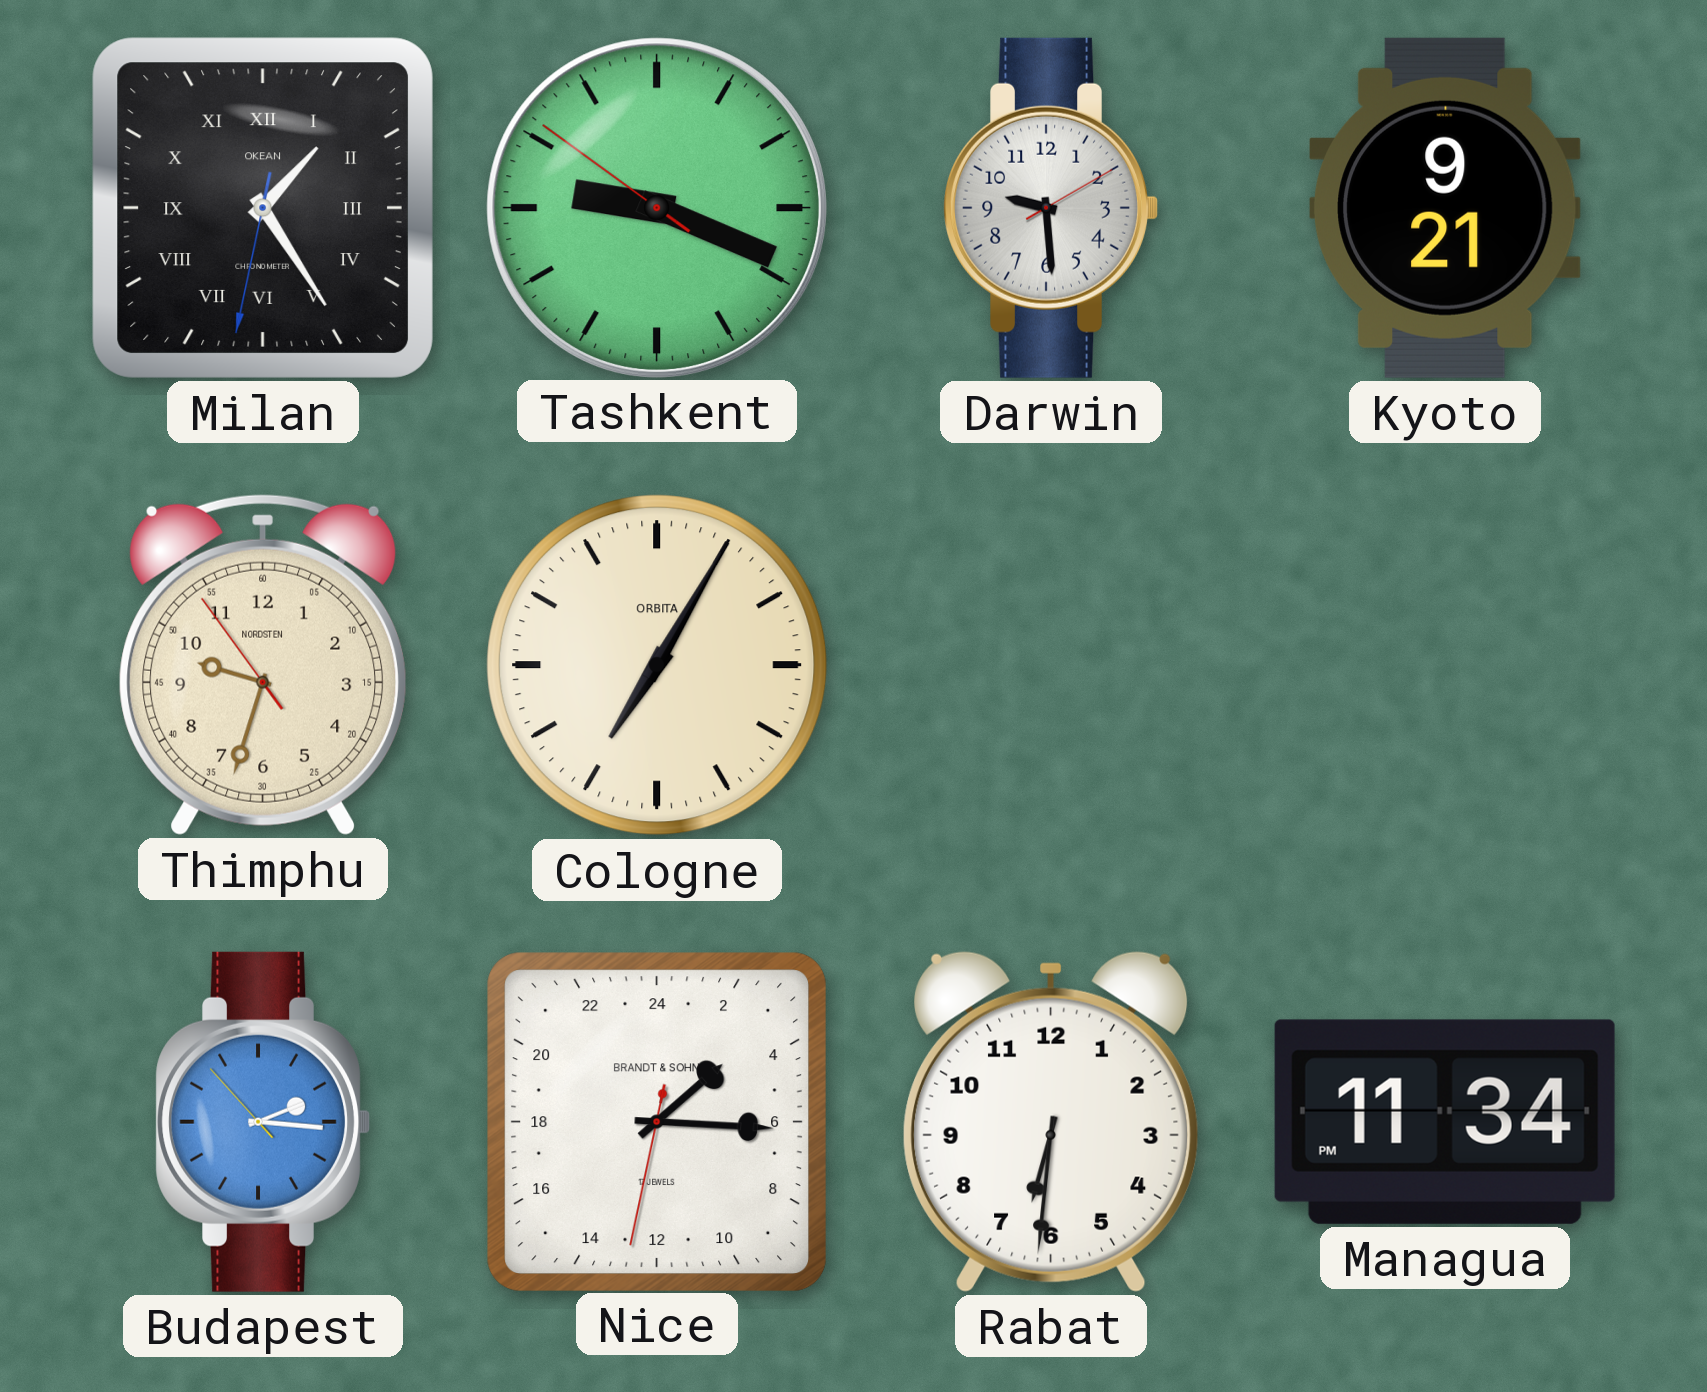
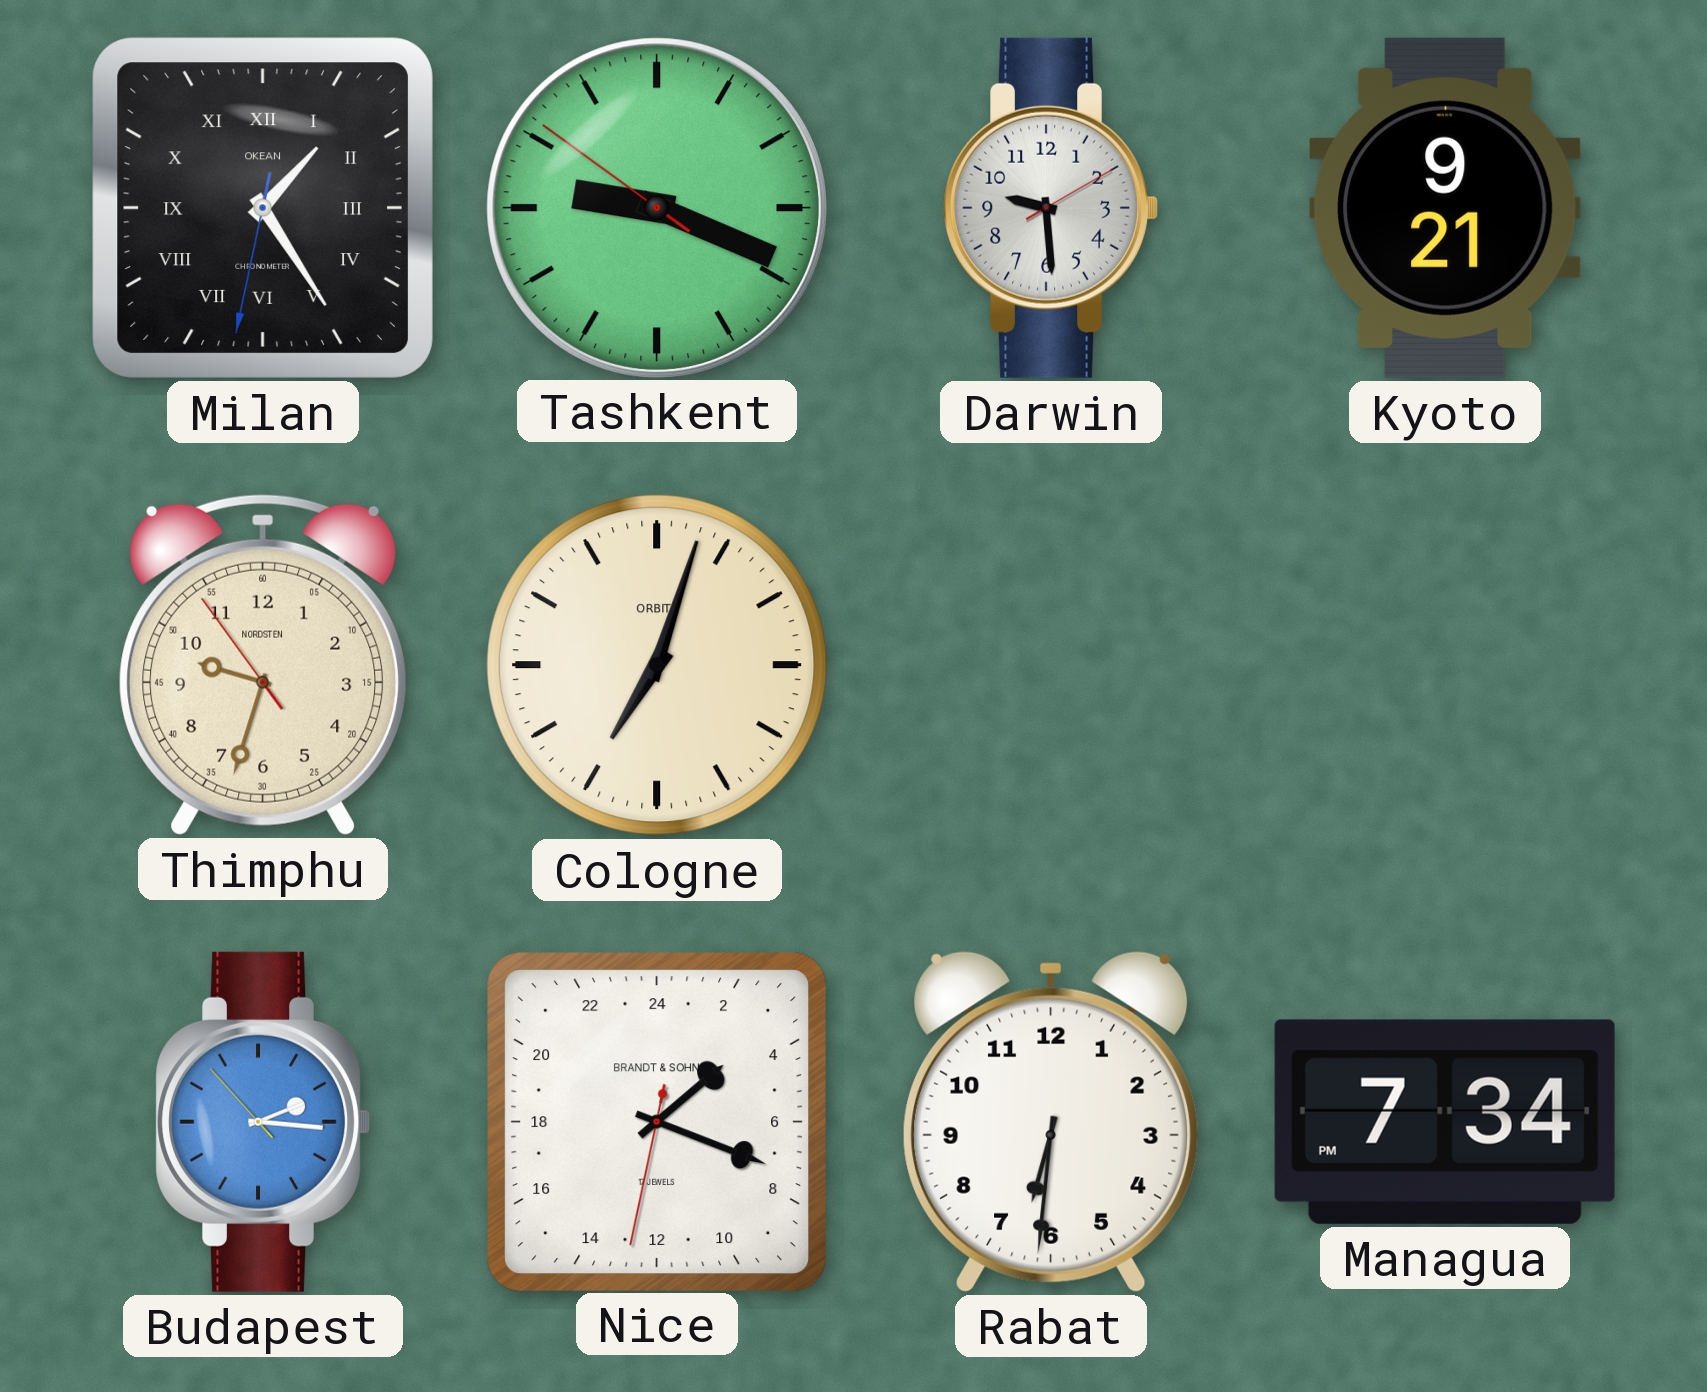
Cologne: 7:05 -> 7:03
Nice: 3:15 -> 3:18
Managua: 11:34 -> 7:34
